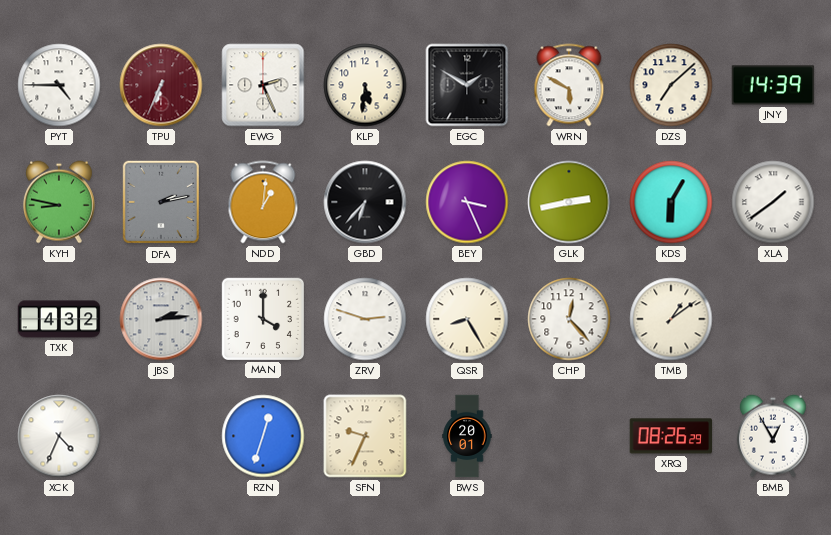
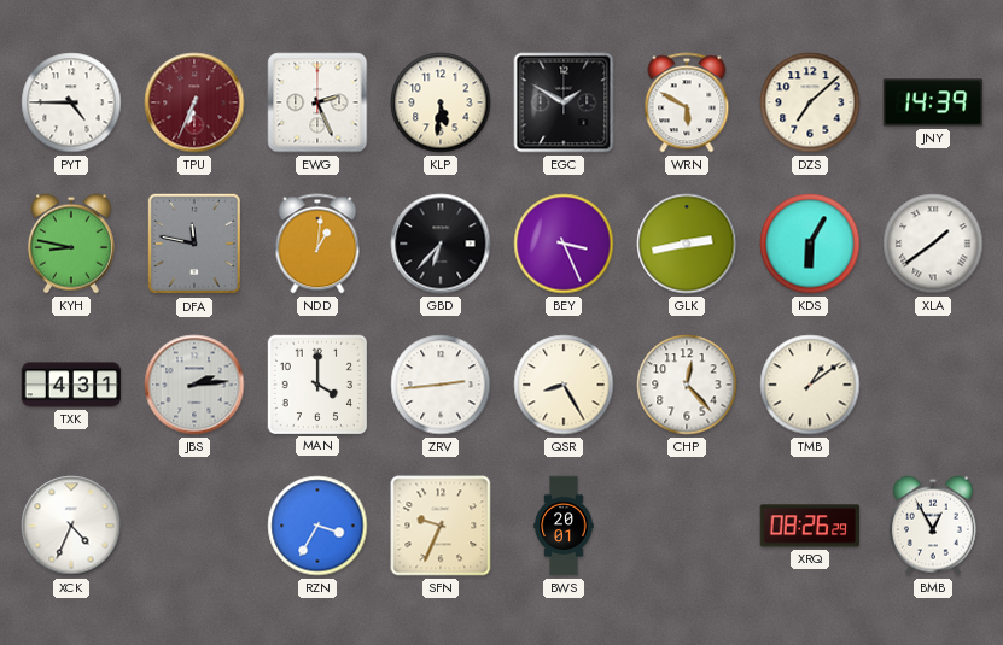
DFA: 2:13 -> 11:47
TXK: 4:32 -> 4:31
ZRV: 2:48 -> 2:44
RZN: 12:33 -> 3:35
